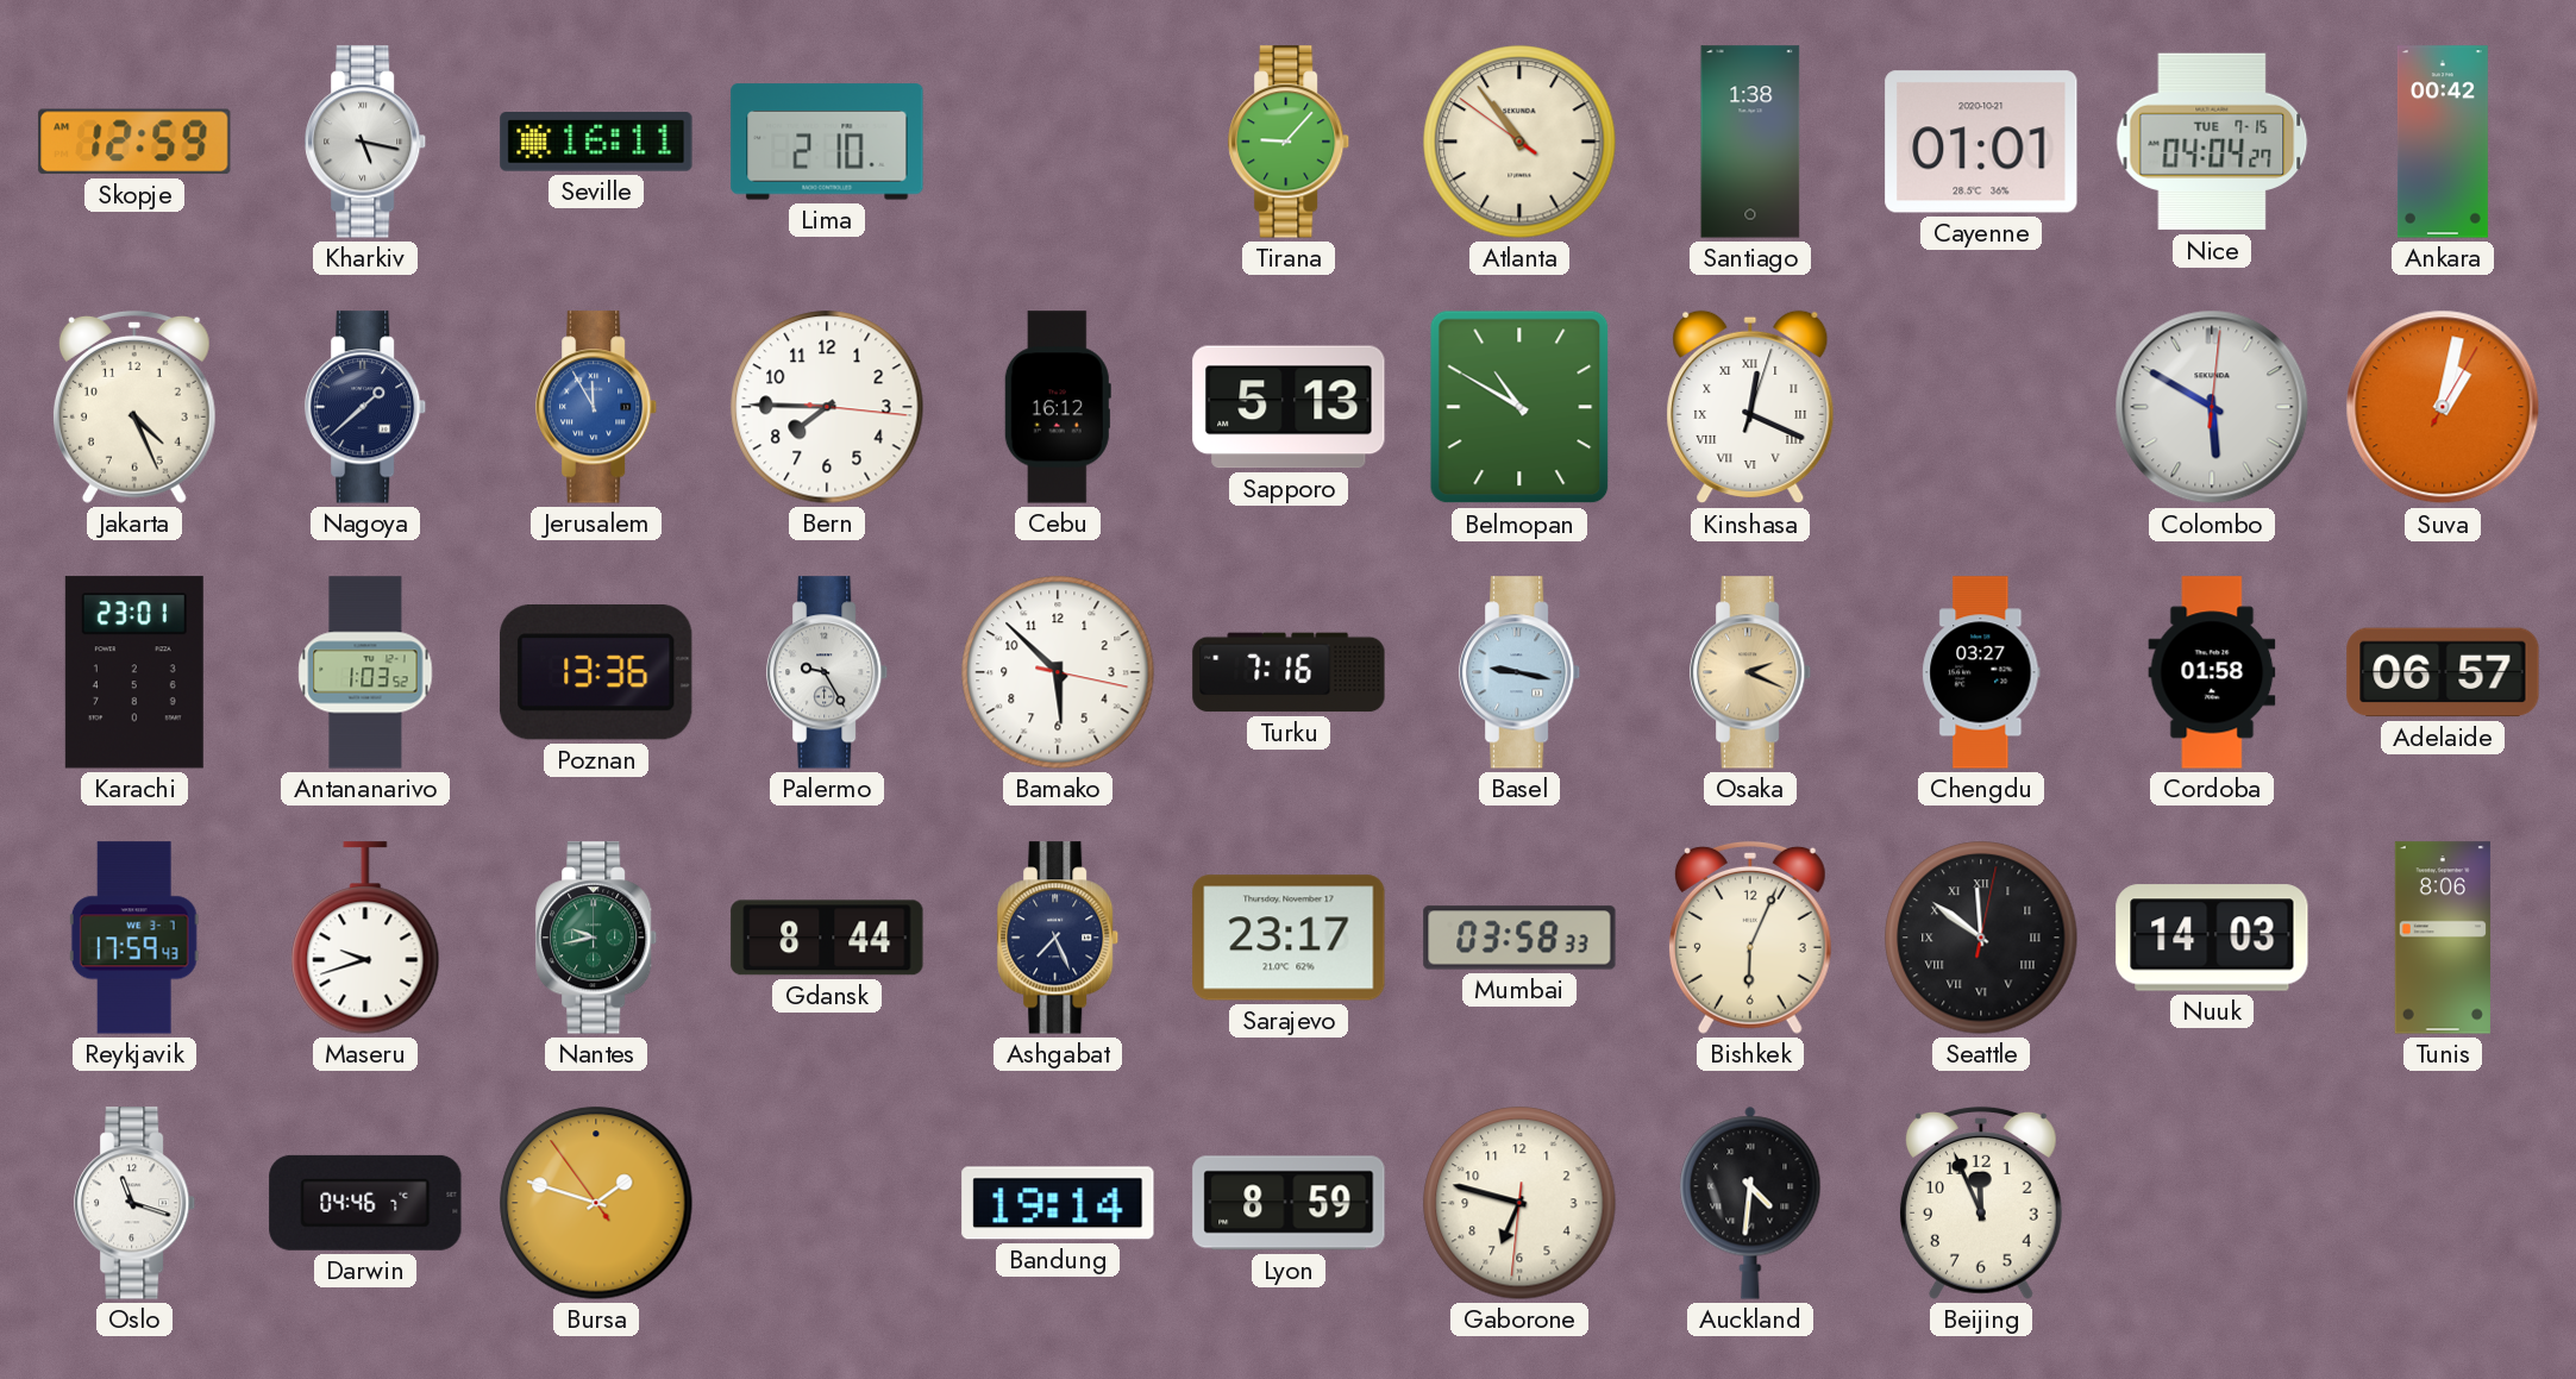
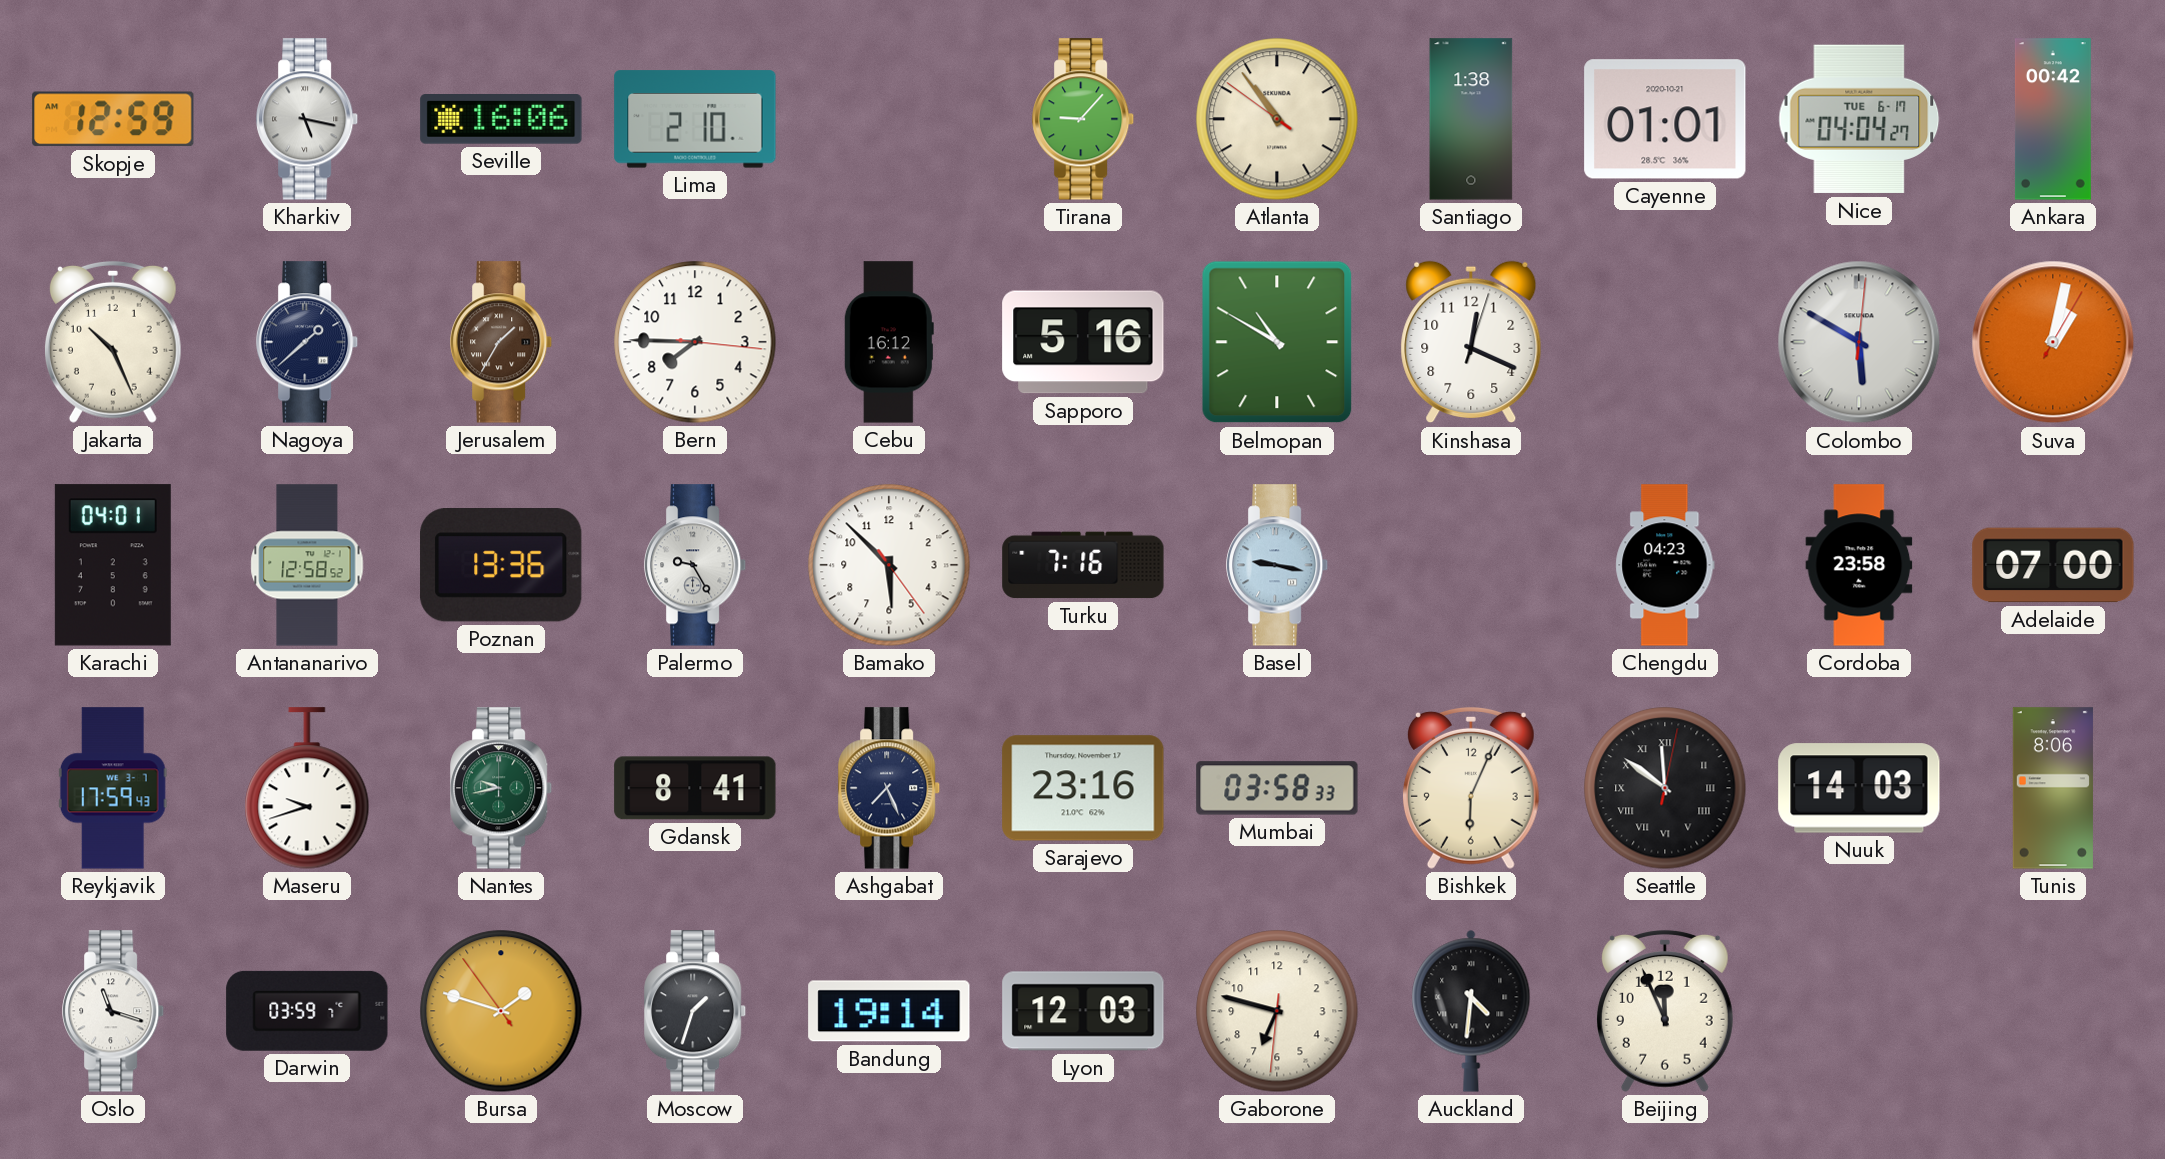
Seville: 16:11 -> 16:06
Nice date: TUE 7-15 -> TUE 6-17
Jakarta: 4:26 -> 10:26
Jerusalem: 11:55 -> 1:35
Jerusalem dial: blue -> brown
Sapporo: 5:13 -> 5:16
Kinshasa numerals: Roman -> Arabic
Karachi: 23:01 -> 04:01
Antananarivo: 1:03 -> 12:58
Bamako: 5:52:17 -> 5:52:24
Osaka: 2:19 -> none
Chengdu: 03:27 -> 04:23
Cordoba: 01:58 -> 23:58
Adelaide: 06:57 -> 07:00
Gdansk: 8:44 -> 8:41
Sarajevo: 23:17 -> 23:16
Darwin: 04:46 -> 03:59
Moscow: none -> 1:33
Lyon: 8:59 -> 12:03
